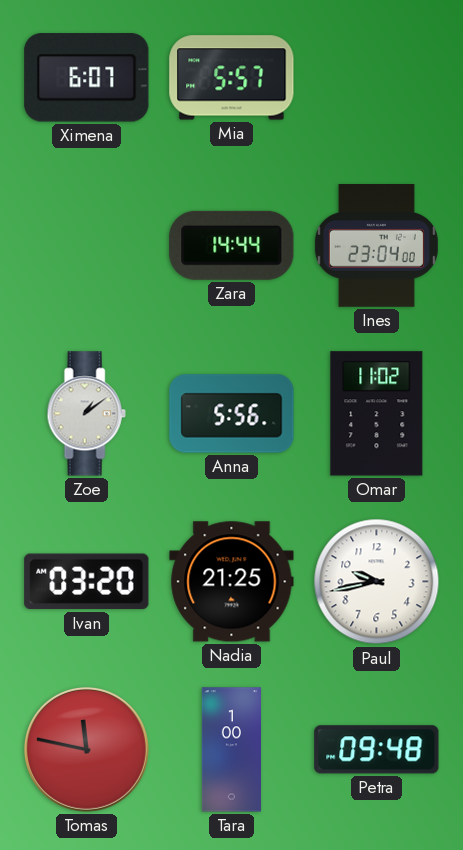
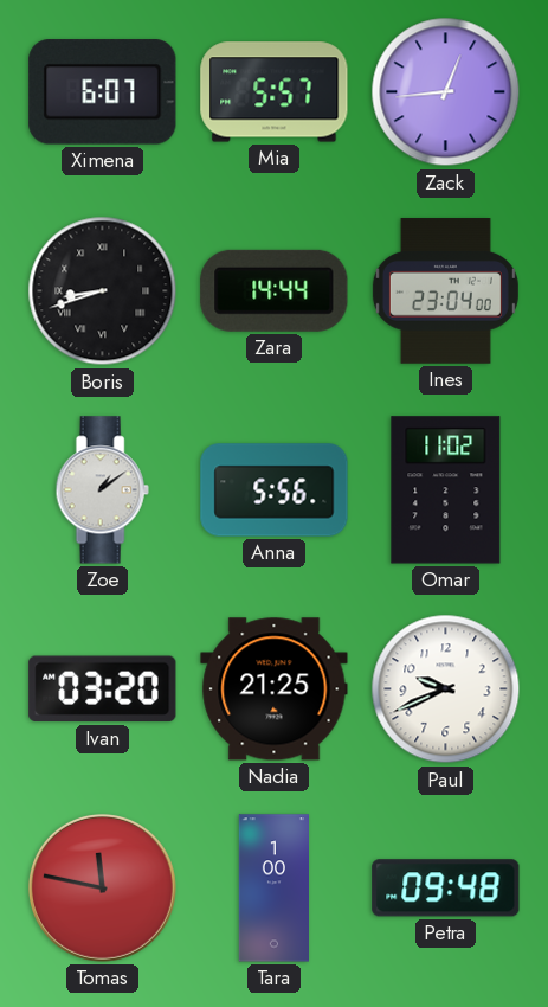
Zack: none -> 12:44
Boris: none -> 8:42
Paul: 9:43 -> 9:41
